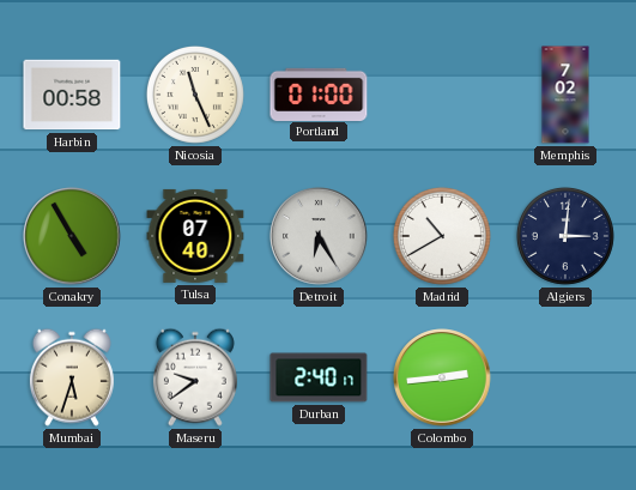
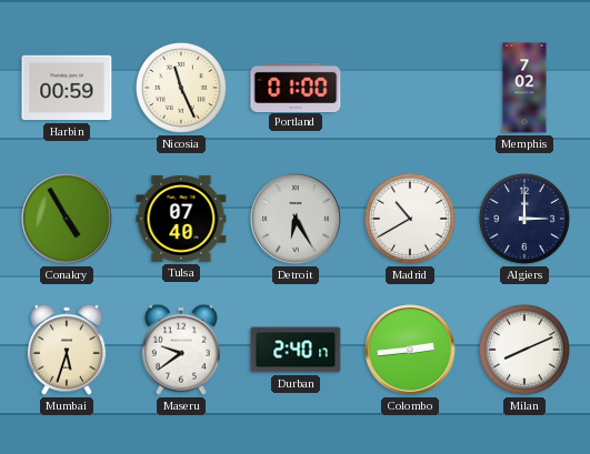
Harbin: 00:58 -> 00:59
Algiers: 3:01 -> 3:00
Milan: none -> 8:11
